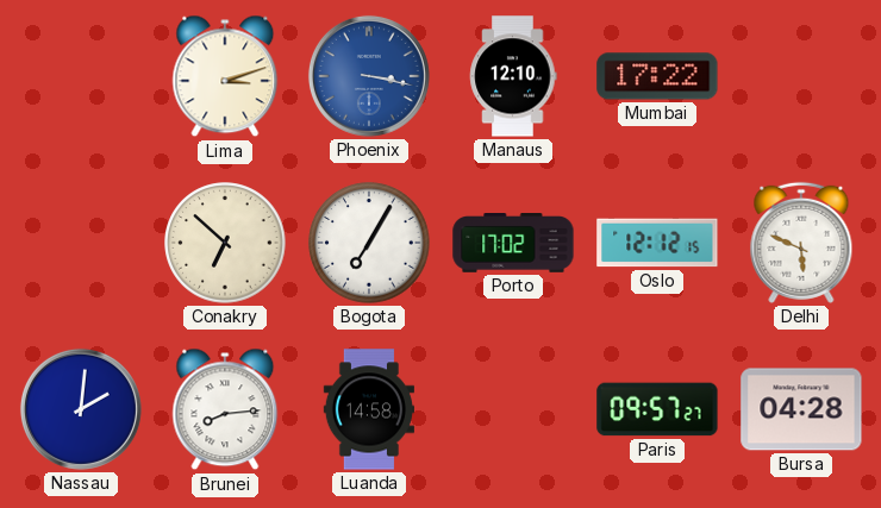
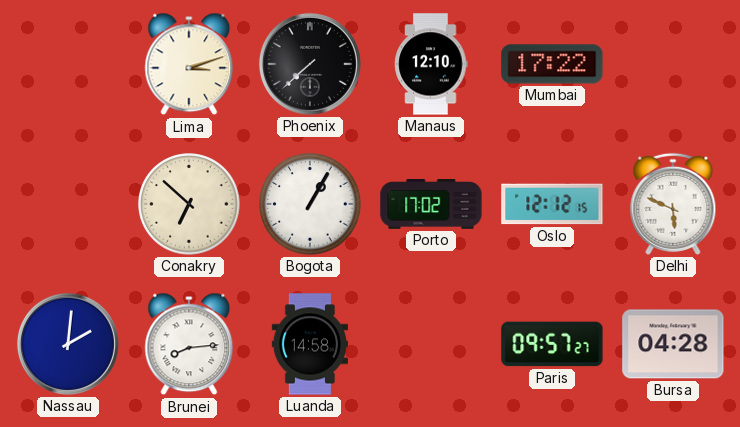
Phoenix: 3:17 -> 7:38
Phoenix dial: blue -> black
Bogota: 7:05 -> 1:05
